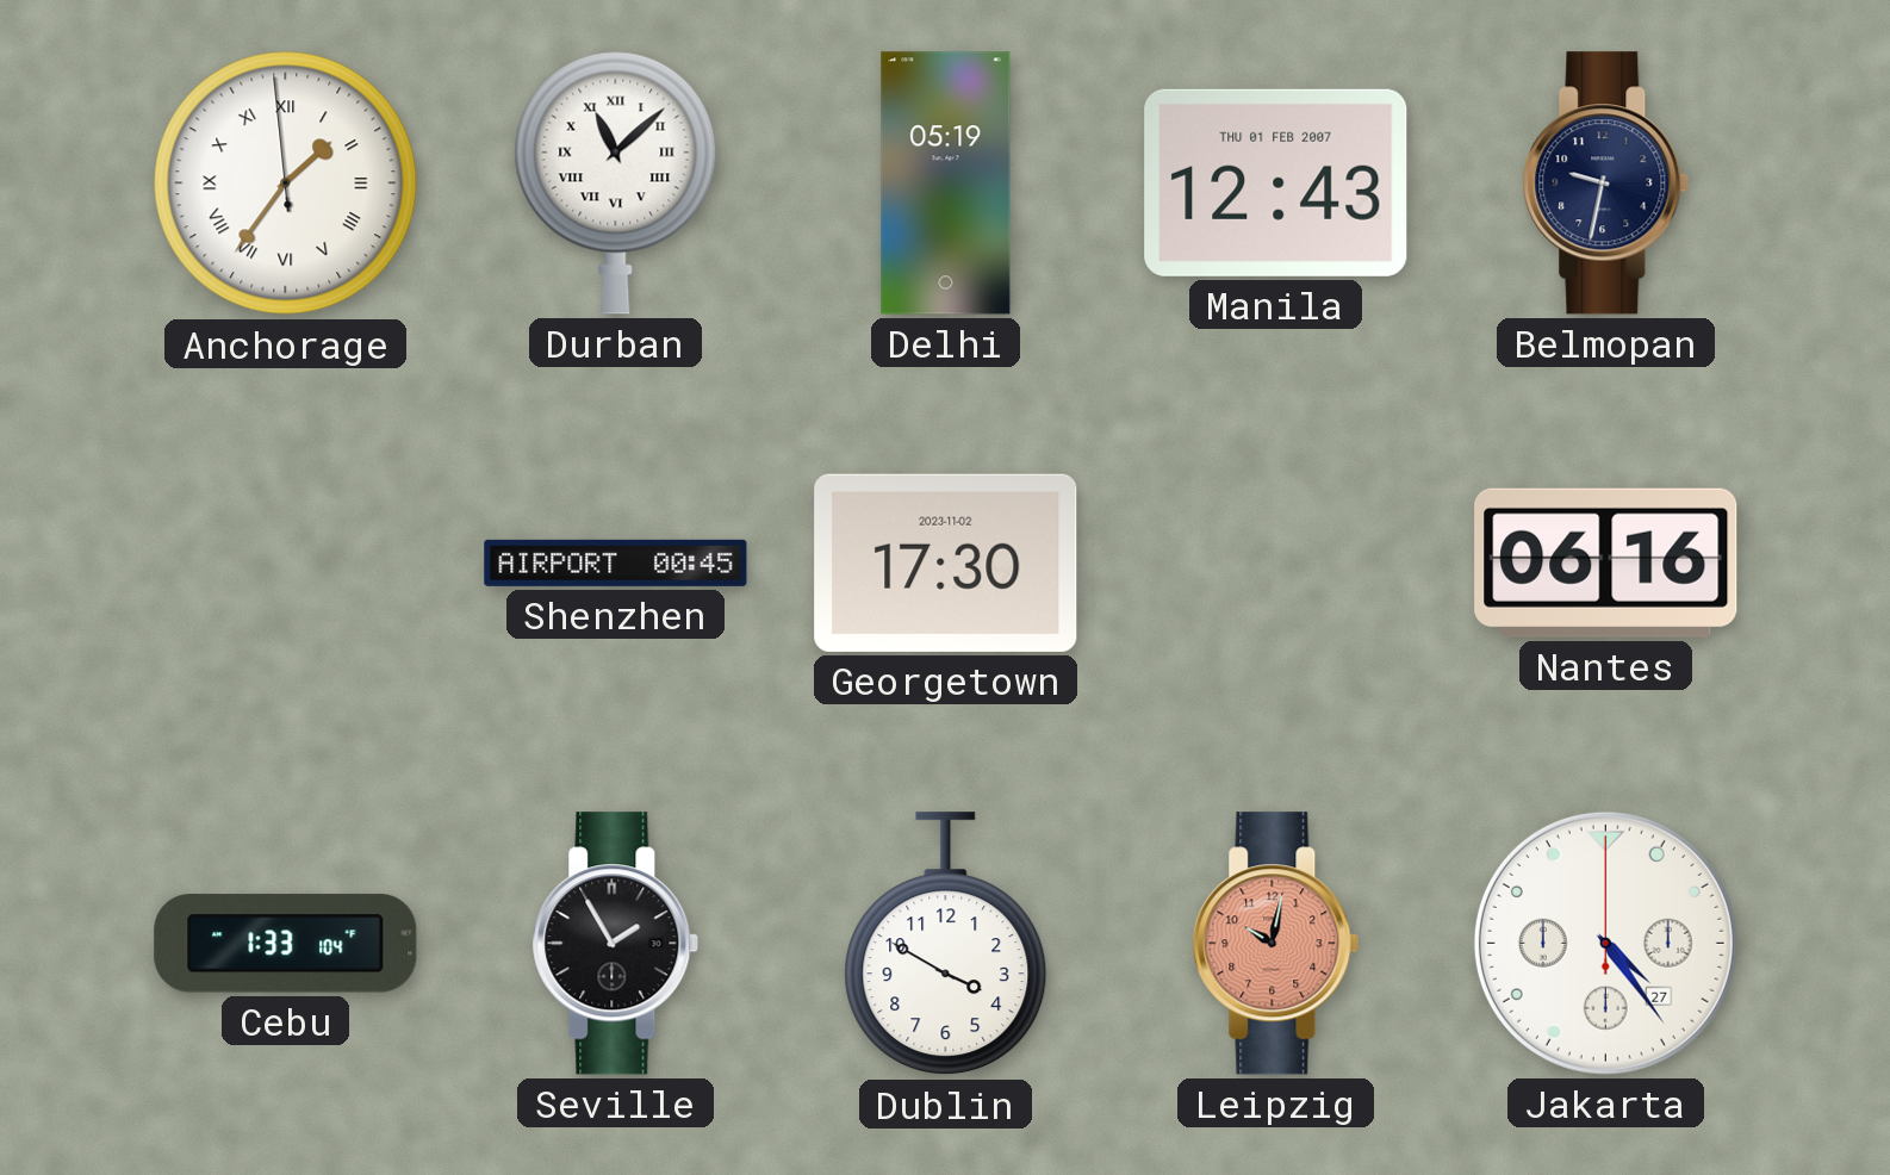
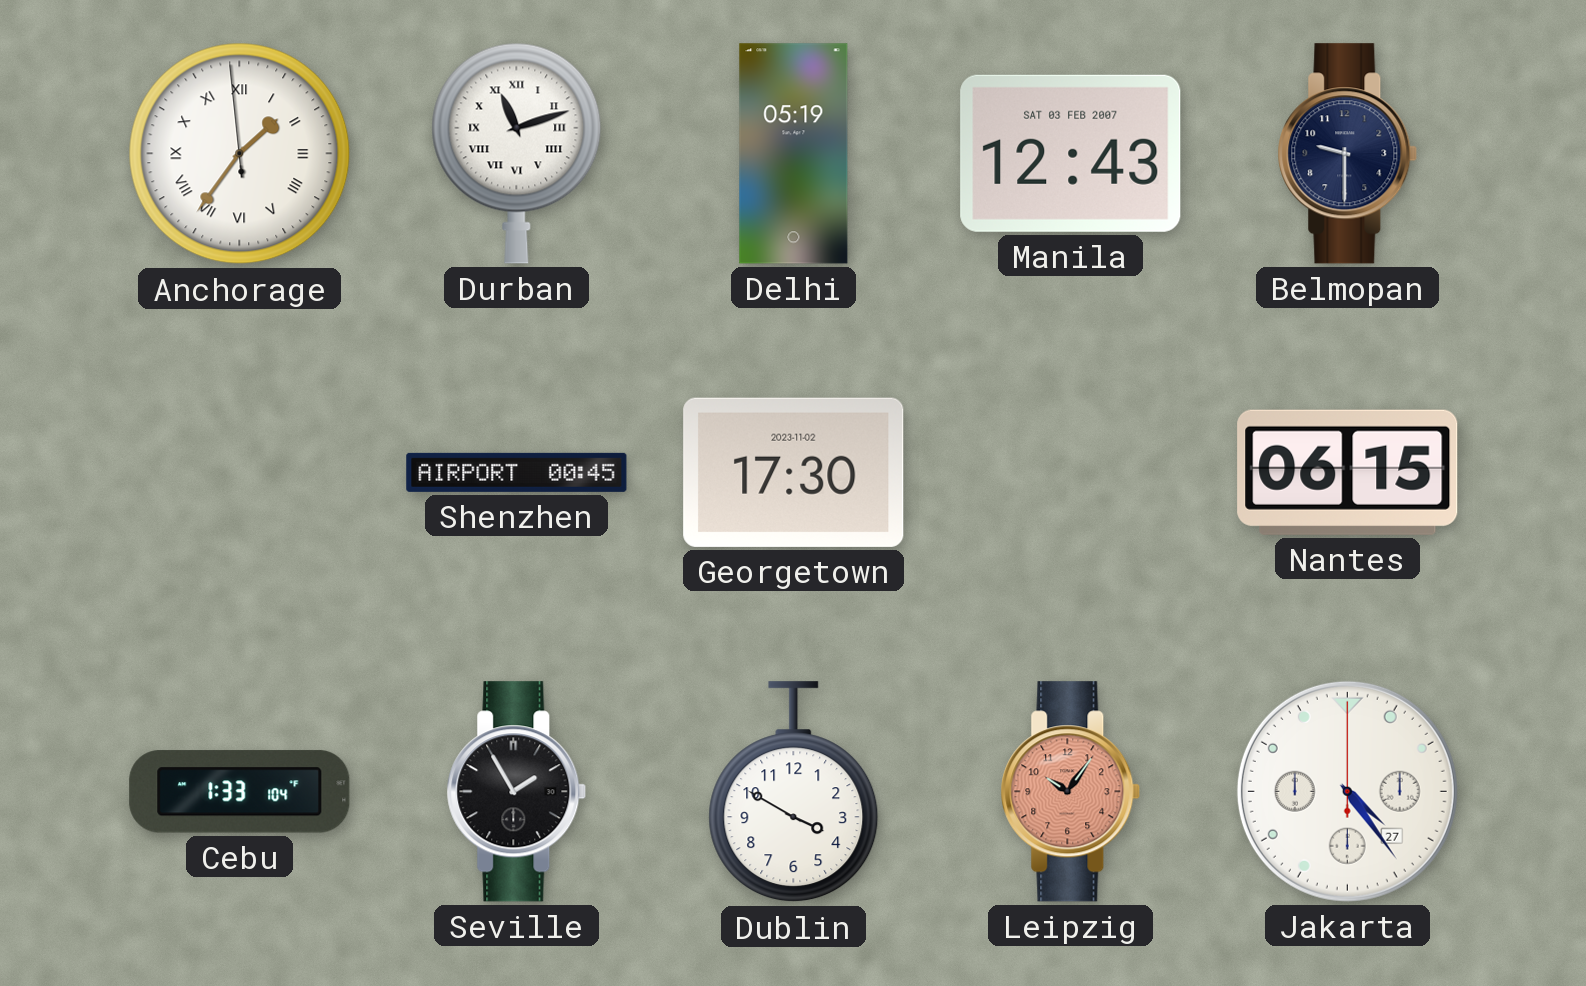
Durban: 11:08 -> 11:12
Manila date: THU 01 FEB 2007 -> SAT 03 FEB 2007
Belmopan: 9:32 -> 9:30
Nantes: 06:16 -> 06:15
Leipzig: 10:02 -> 10:06
